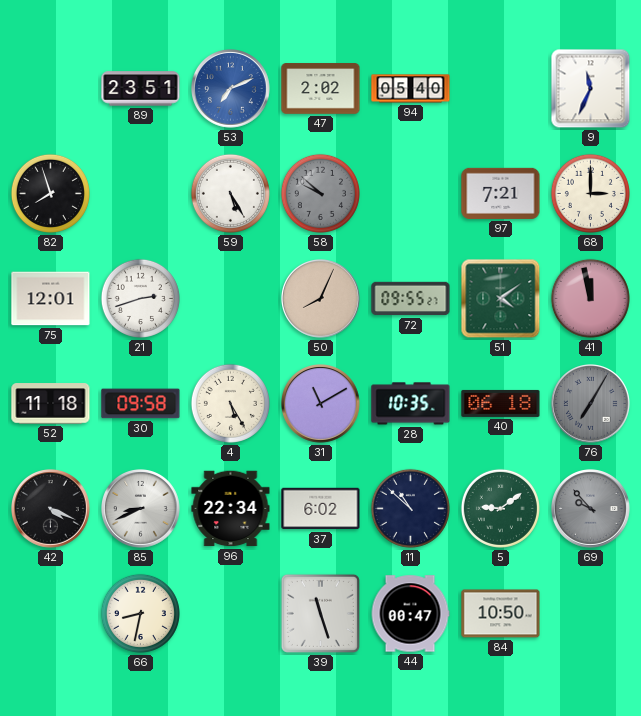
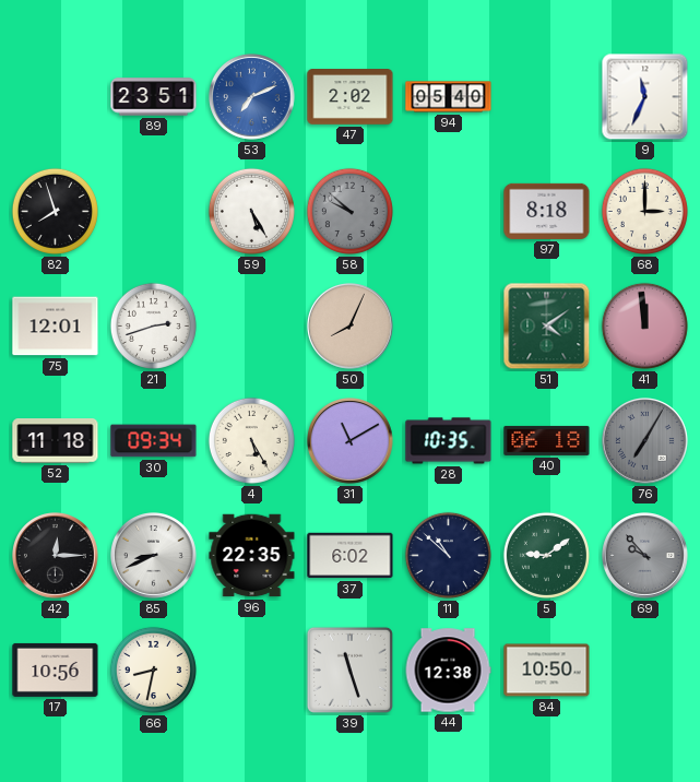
97: 7:21 -> 8:18
72: 09:55 -> none
41: 11:58 -> 11:59
30: 09:58 -> 09:34
42: 4:19 -> 12:15
96: 22:34 -> 22:35
17: none -> 10:56
44: 00:47 -> 12:38
